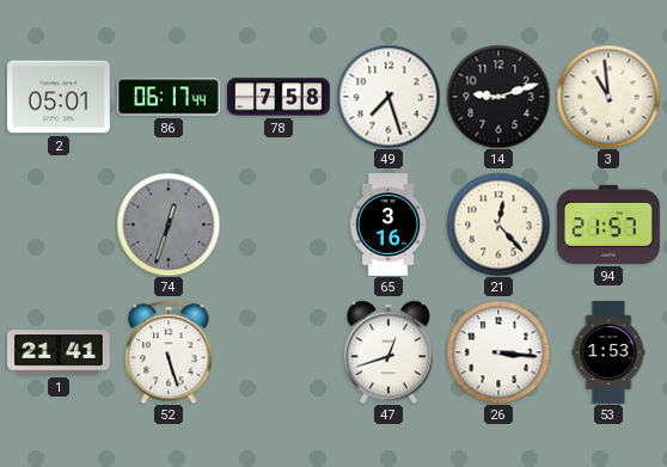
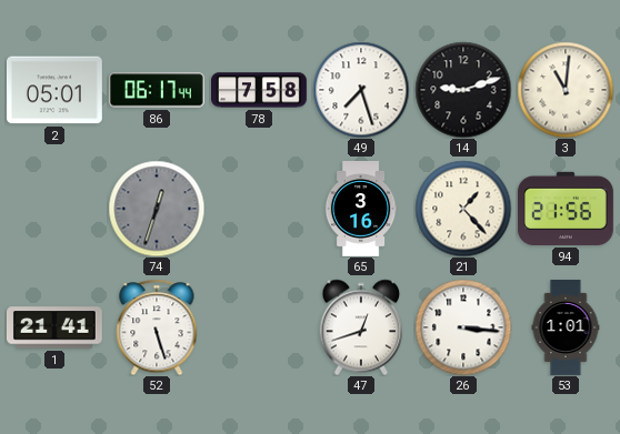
3: 10:59 -> 11:01
21: 12:23 -> 1:23
94: 21:57 -> 21:56
53: 1:53 -> 1:01
